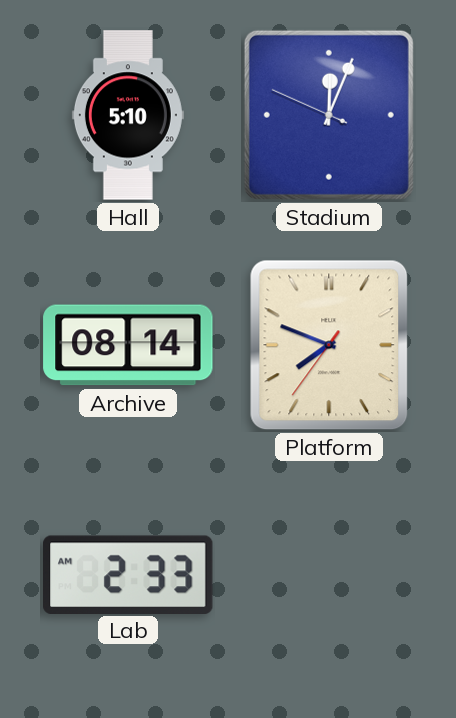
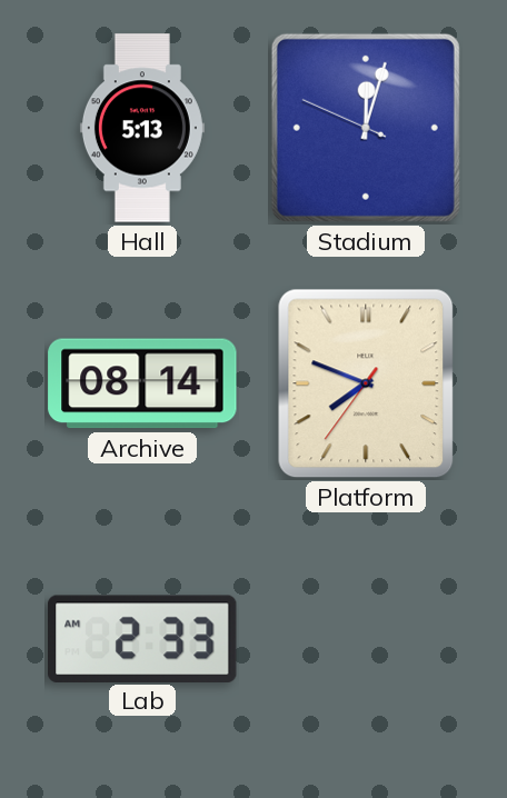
Hall: 5:10 -> 5:13
Stadium: 12:03 -> 12:02
